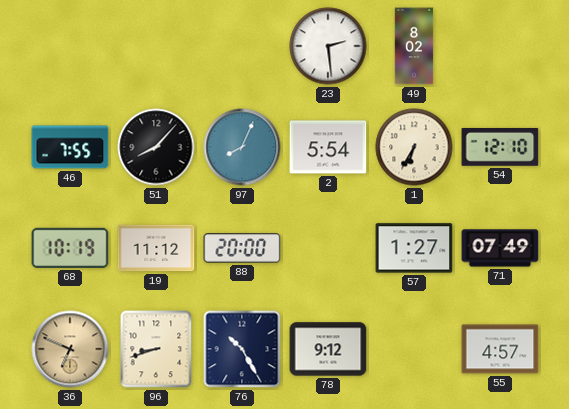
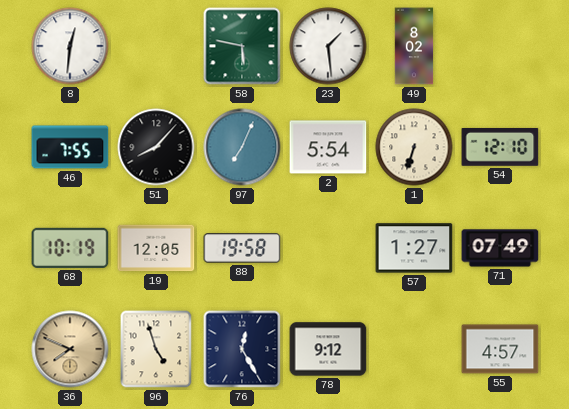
8: none -> 12:31
58: none -> 5:47
23: 2:29 -> 1:29
97: 8:04 -> 7:04
1: 6:35 -> 6:33
19: 11:12 -> 12:05
88: 20:00 -> 19:58
36: 6:49 -> 7:49
96: 8:42 -> 4:57
76: 10:25 -> 12:25
